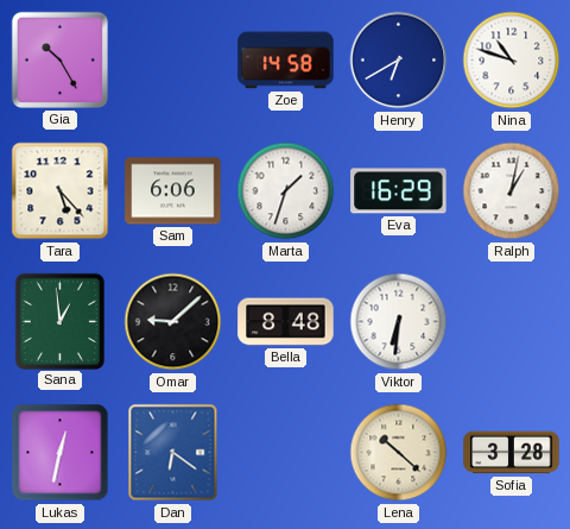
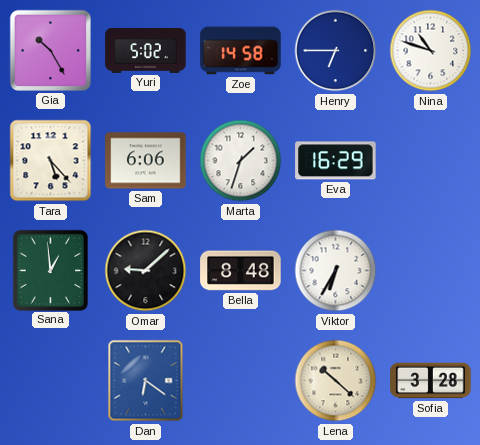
Yuri: none -> 5:02
Henry: 6:40 -> 6:45
Ralph: 1:02 -> none
Viktor: 6:31 -> 6:35
Lukas: 12:32 -> none
